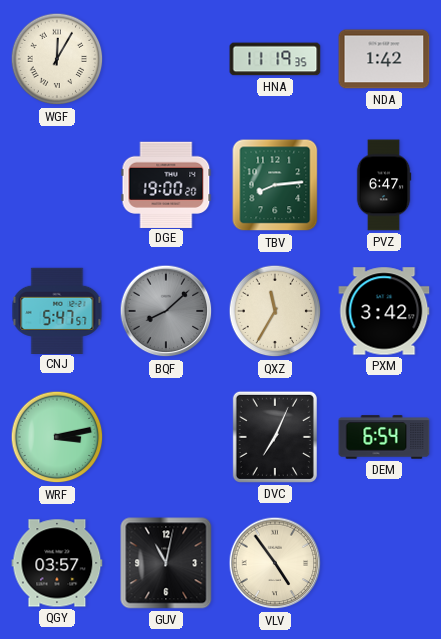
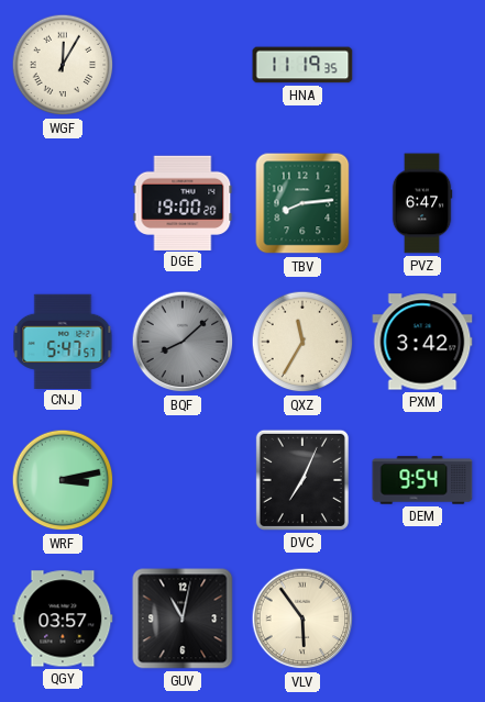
NDA: 1:42 -> none
DEM: 6:54 -> 9:54
VLV: 4:54 -> 5:54
